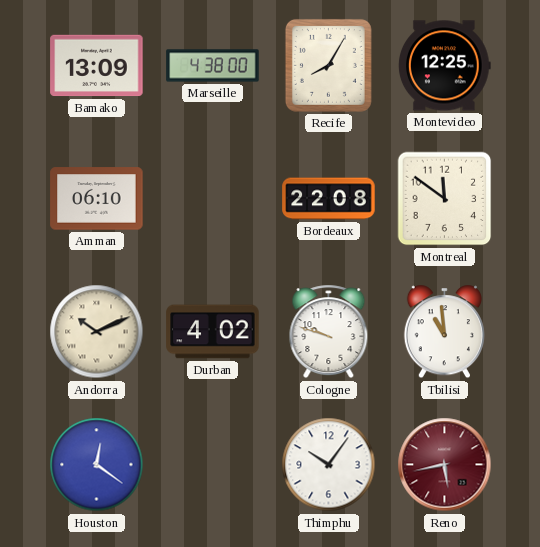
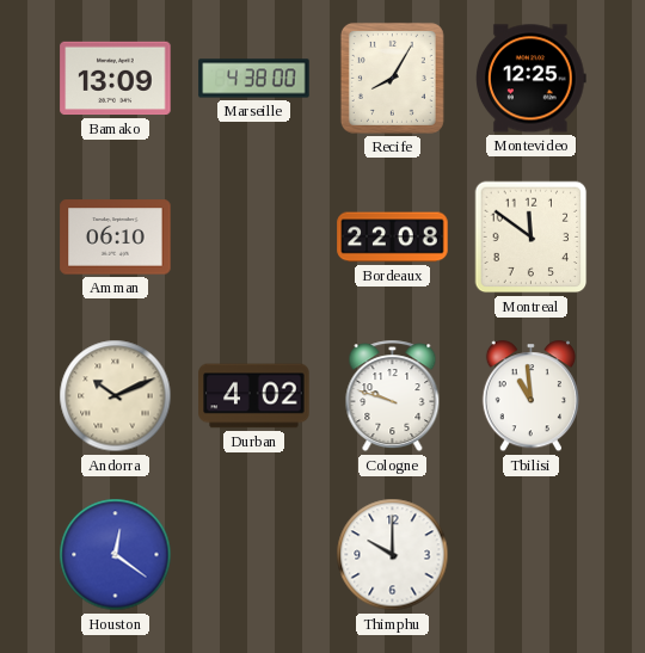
Thimphu: 10:06 -> 10:00
Reno: 5:43 -> none
